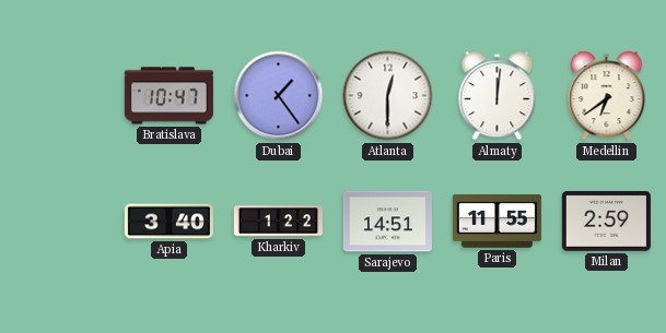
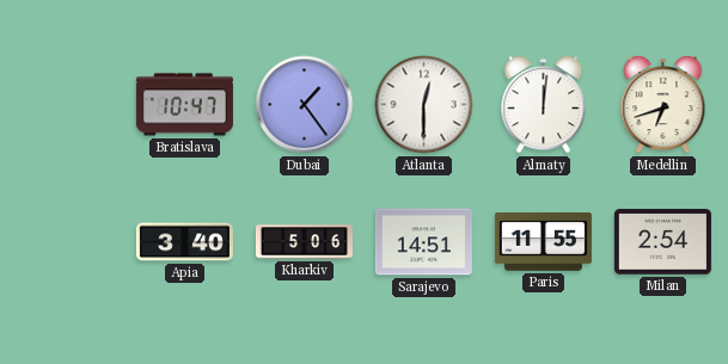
Medellin: 6:39 -> 6:42
Kharkiv: 1:22 -> 5:06
Milan: 2:59 -> 2:54
